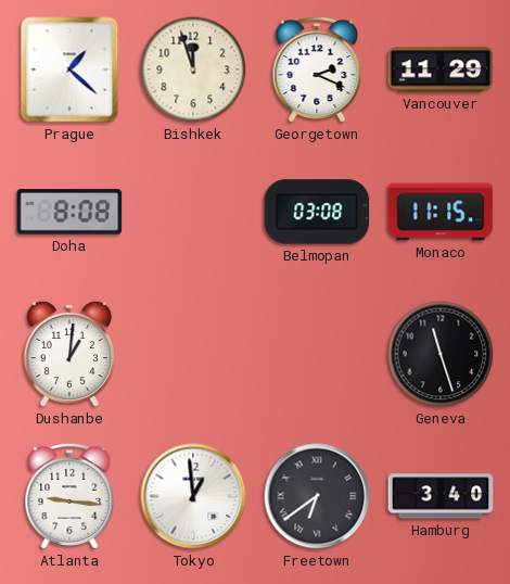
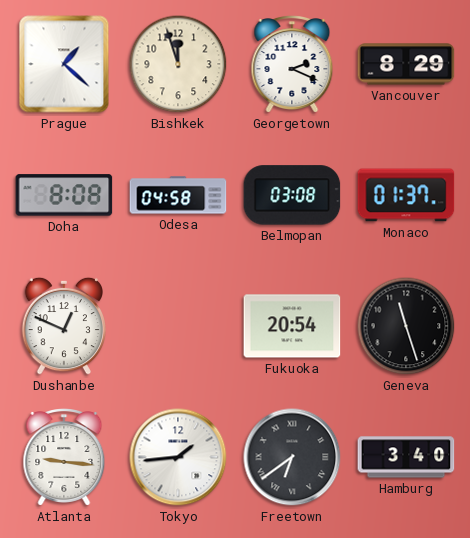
Vancouver: 11:29 -> 8:29
Odesa: none -> 04:58
Monaco: 11:15 -> 01:37
Dushanbe: 1:01 -> 12:49
Fukuoka: none -> 20:54
Tokyo: 12:59 -> 1:44
